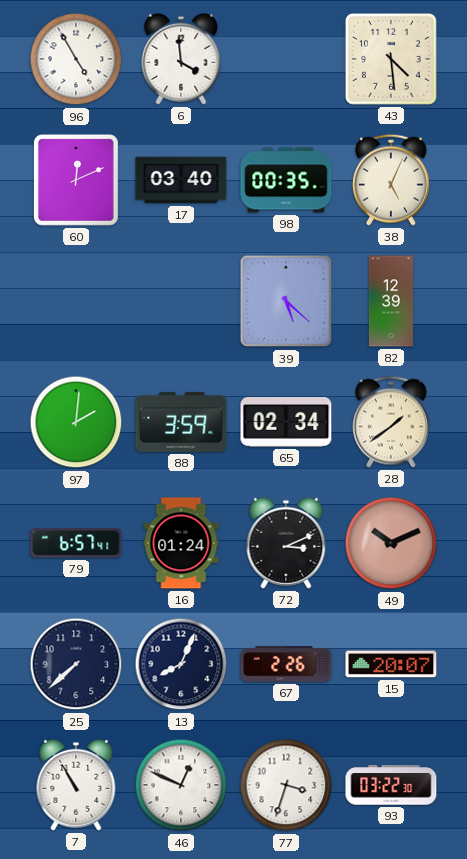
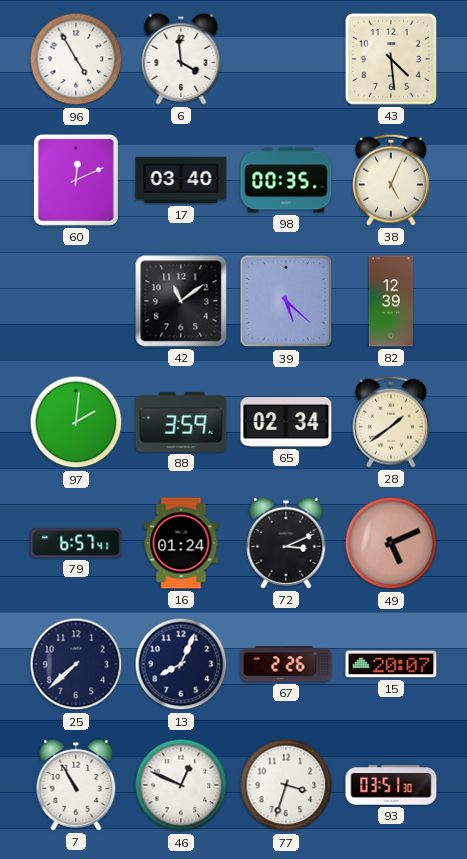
42: none -> 11:09
49: 10:11 -> 5:11
93: 03:22 -> 03:51
